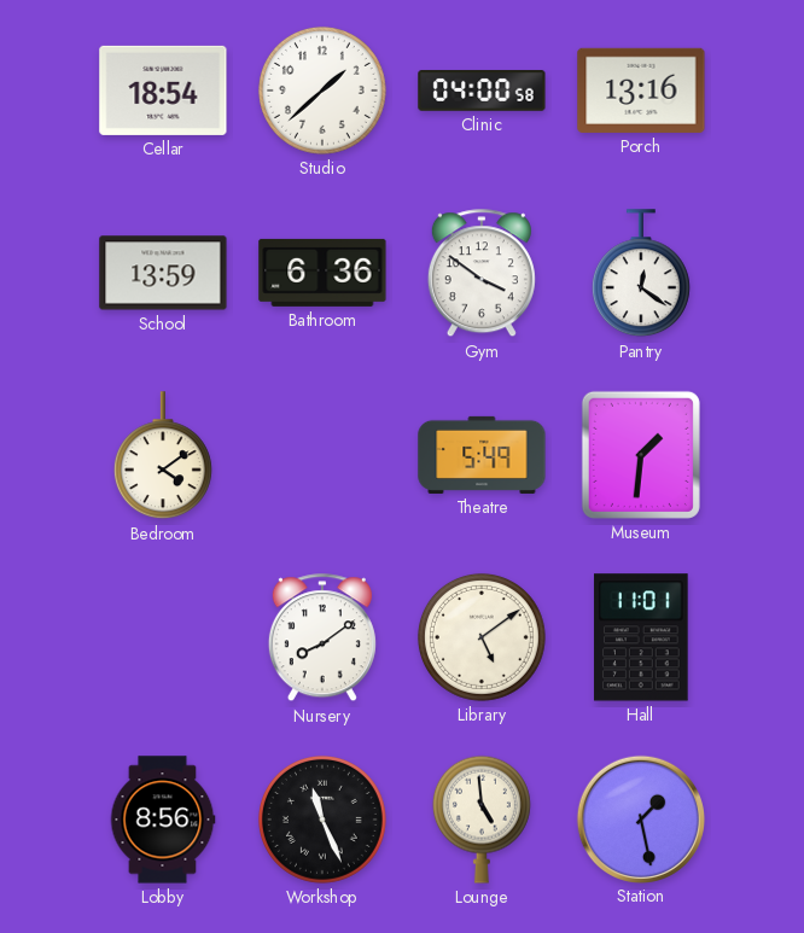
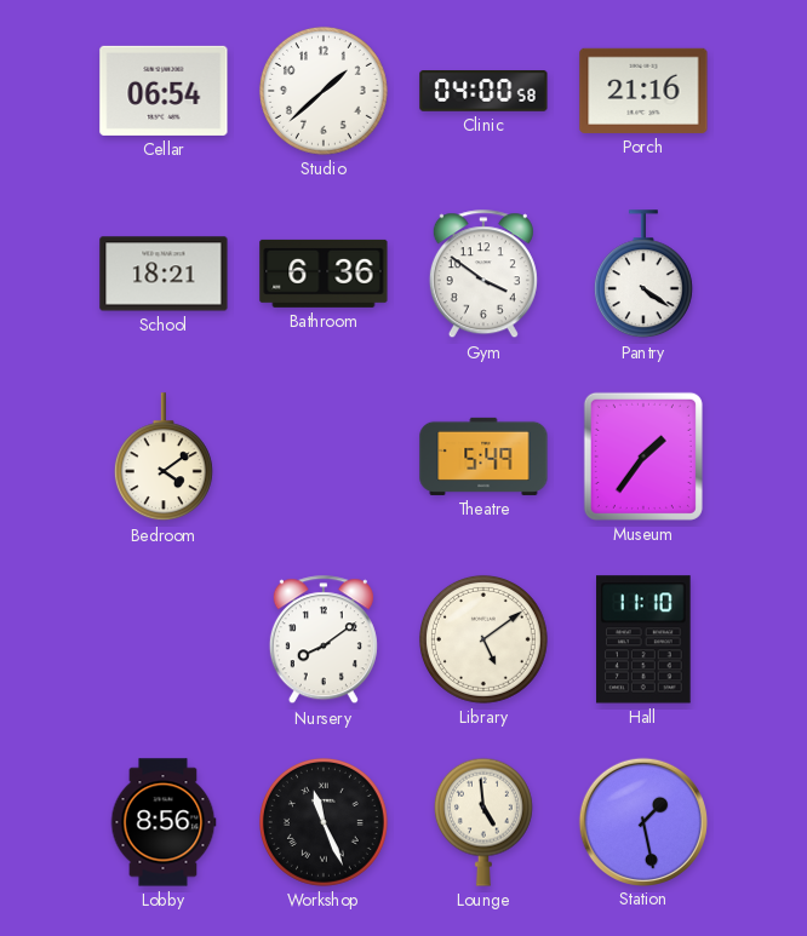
Cellar: 18:54 -> 06:54
Porch: 13:16 -> 21:16
School: 13:59 -> 18:21
Pantry: 12:21 -> 4:21
Museum: 1:31 -> 1:36
Hall: 11:01 -> 11:10
